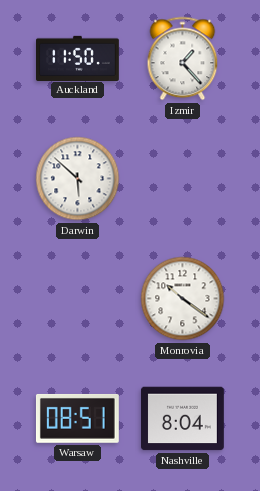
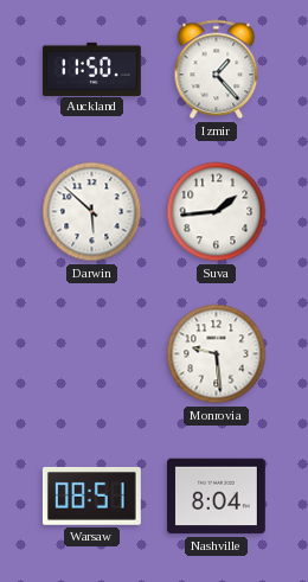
Suva: none -> 1:44
Monrovia: 10:21 -> 9:29
